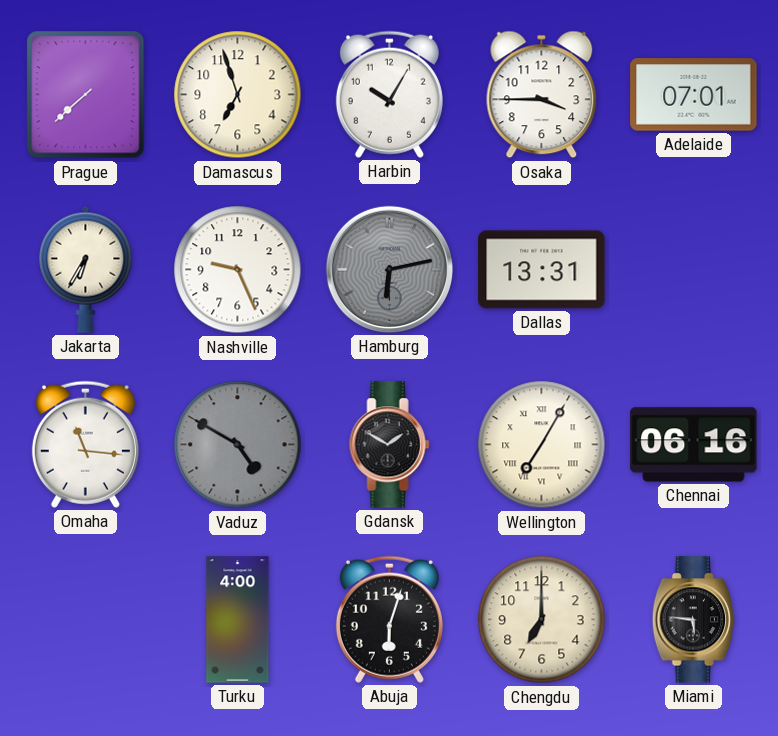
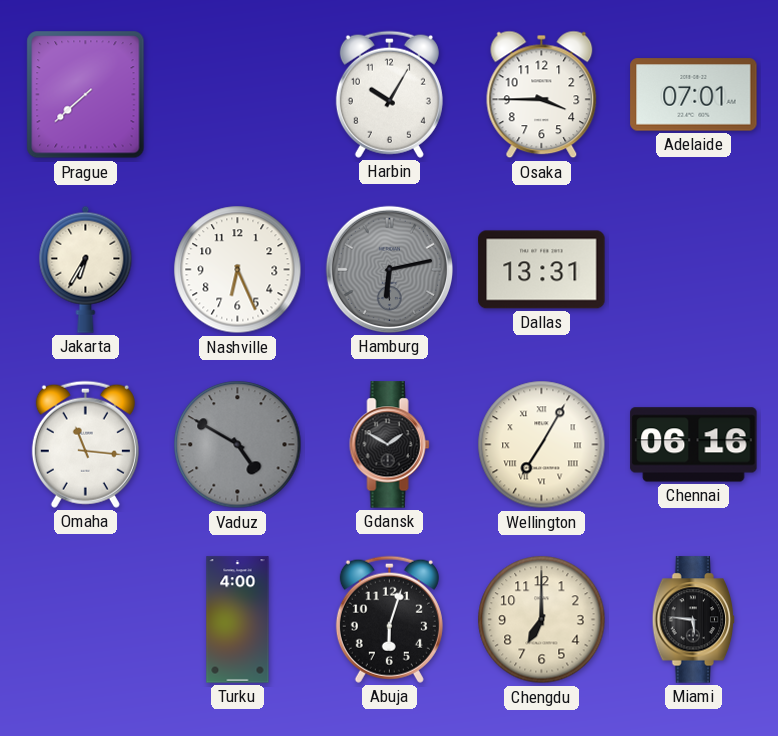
Damascus: 6:57 -> none
Nashville: 9:26 -> 6:26
